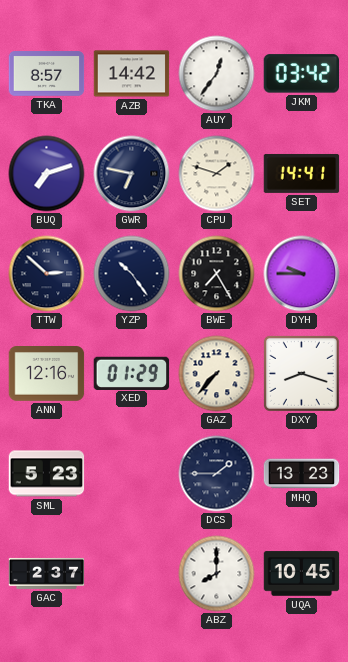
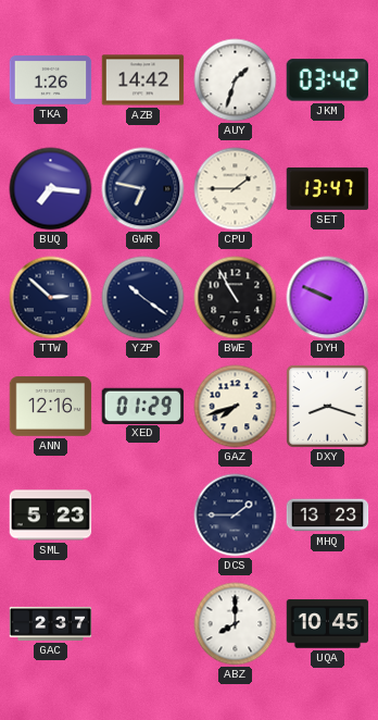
TKA: 8:57 -> 1:26
AUY: 12:36 -> 1:33
BUQ: 7:12 -> 7:16
CPU: 1:48 -> 1:45
SET: 14:41 -> 13:47
YZP: 10:24 -> 10:21
BWE: 7:25 -> 10:55
DYH: 9:45 -> 9:49
GAZ: 7:37 -> 7:42
